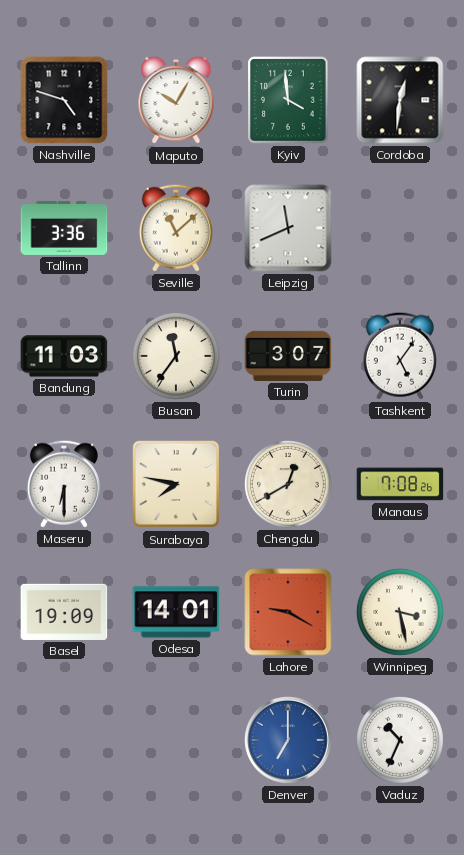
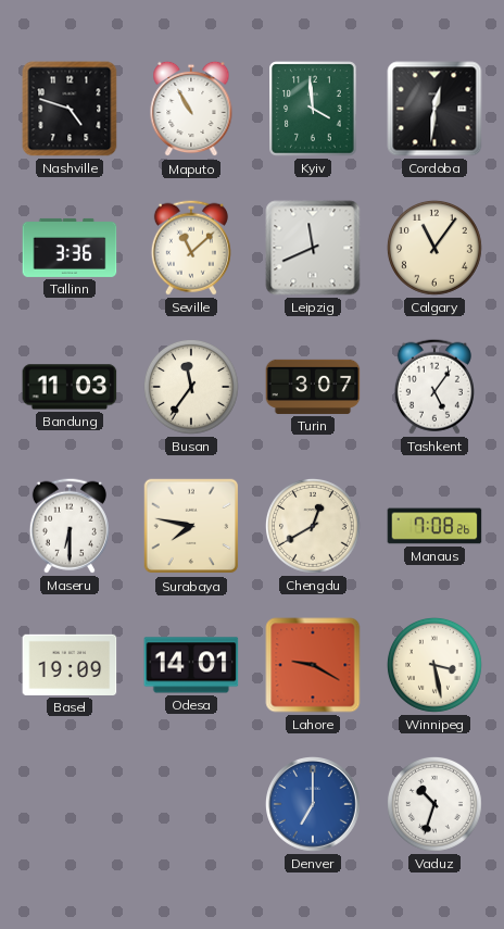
Maputo: 10:05 -> 10:55
Calgary: none -> 11:06
Vaduz: 10:34 -> 10:33
